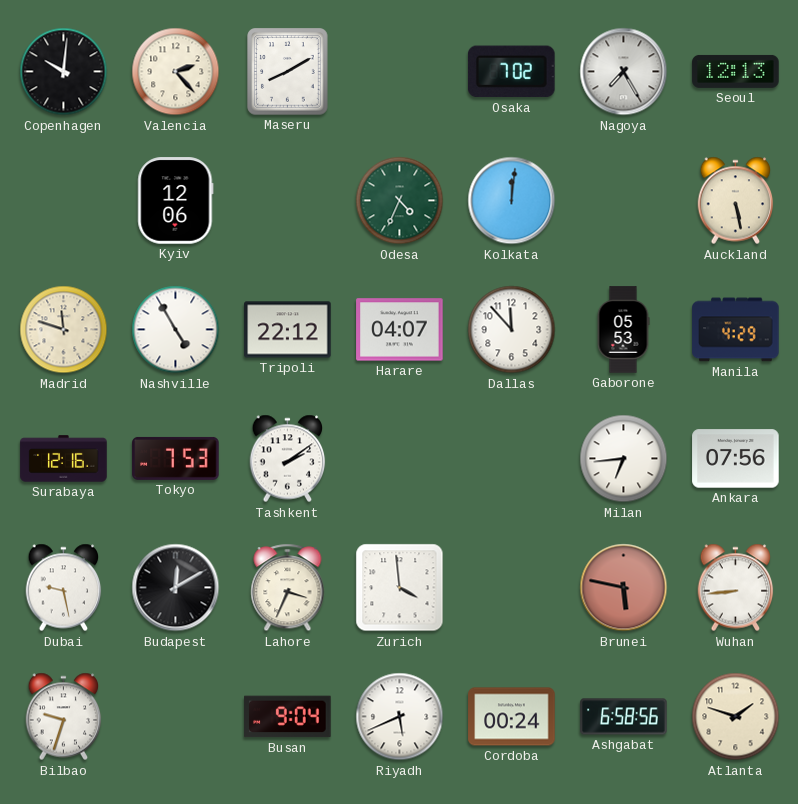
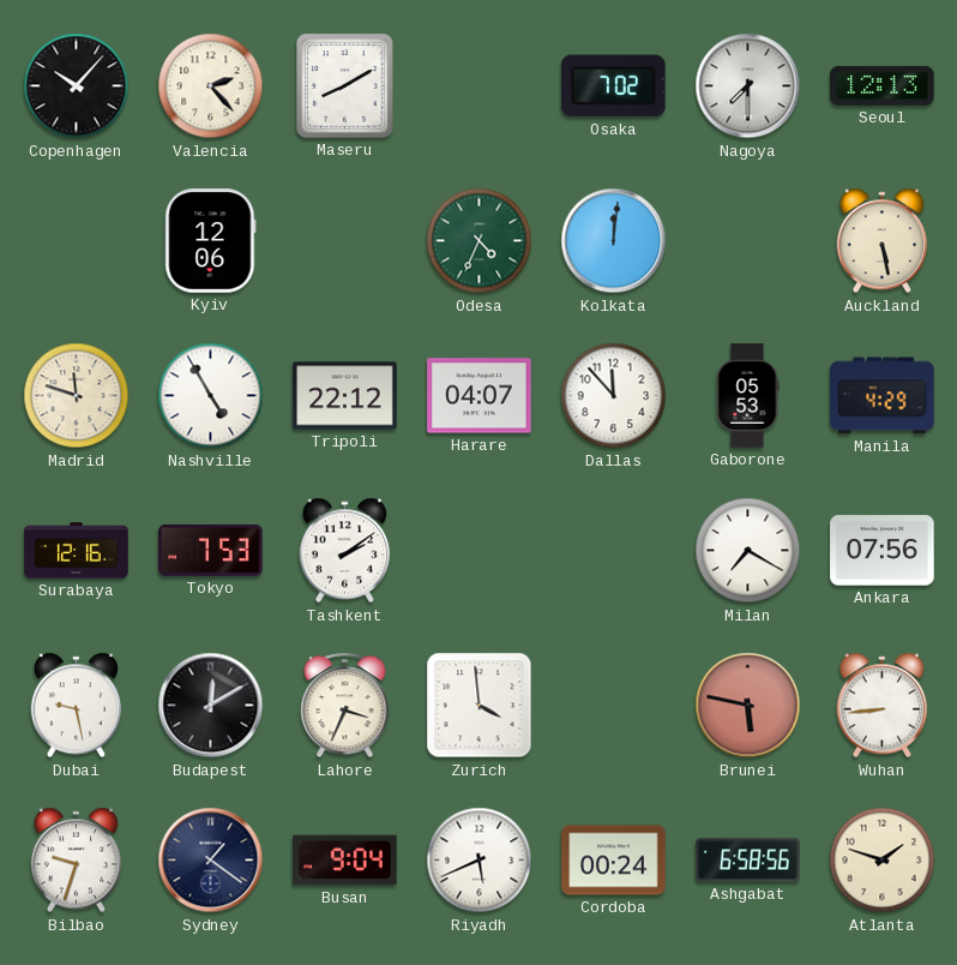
Copenhagen: 10:01 -> 10:07
Nagoya: 7:25 -> 7:30
Milan: 6:44 -> 7:20
Sydney: none -> 1:21
